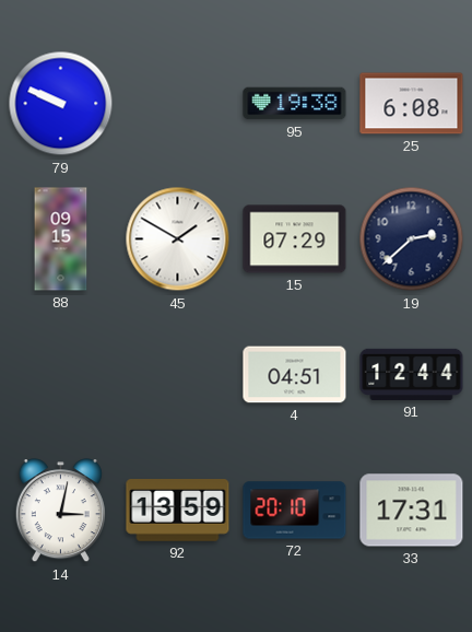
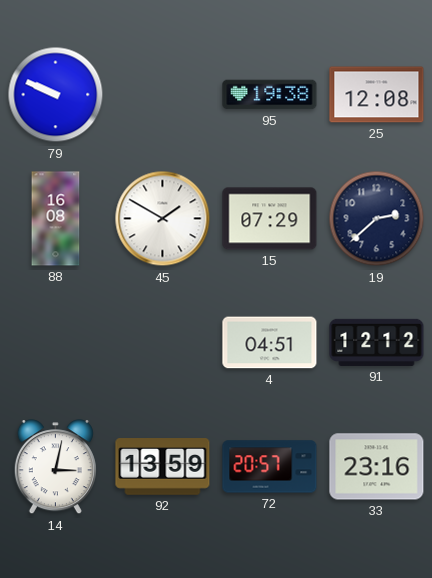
25: 6:08 -> 12:08
88: 09:15 -> 16:08
91: 12:44 -> 12:12
72: 20:10 -> 20:57
33: 17:31 -> 23:16
